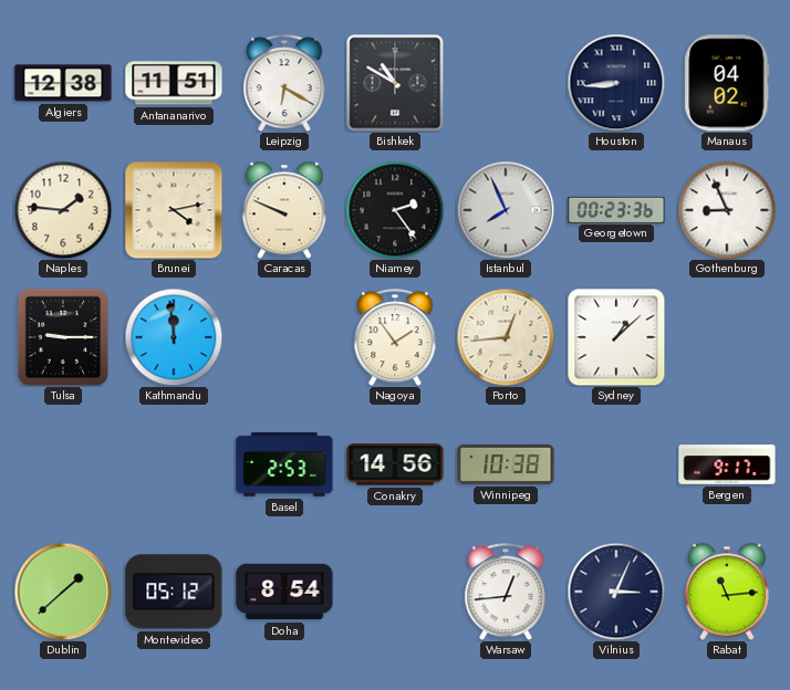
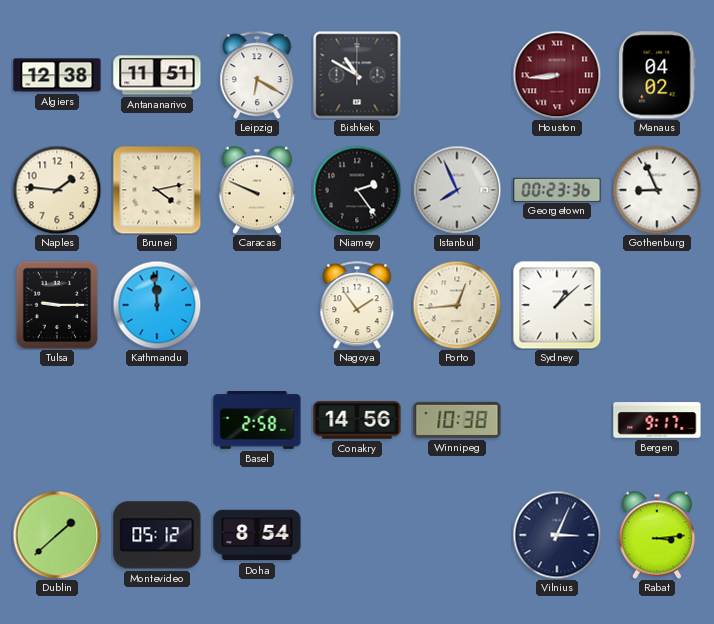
Houston dial: navy -> burgundy
Basel: 2:53 -> 2:58
Warsaw: 12:44 -> none
Rabat: 11:14 -> 3:14
